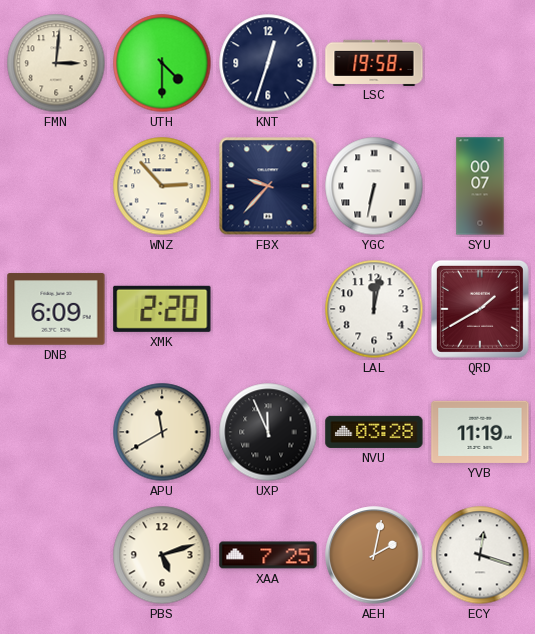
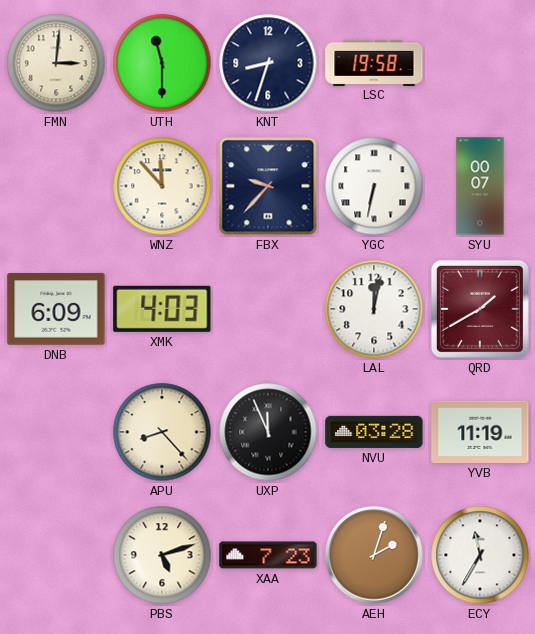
UTH: 4:30 -> 11:30
KNT: 12:33 -> 8:33
WNZ: 2:53 -> 11:53
XMK: 2:20 -> 4:03
APU: 11:40 -> 8:23
XAA: 7:25 -> 7:23
AEH: 2:02 -> 2:03
ECY: 12:18 -> 11:35
